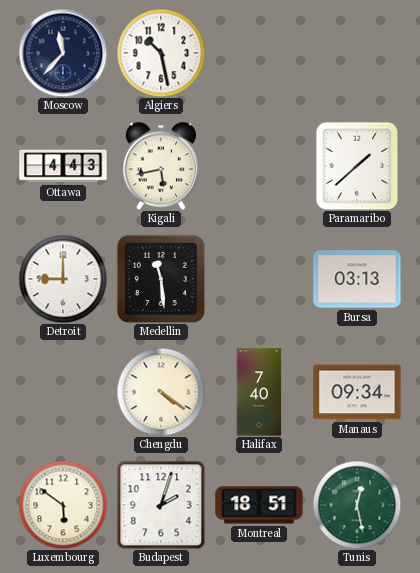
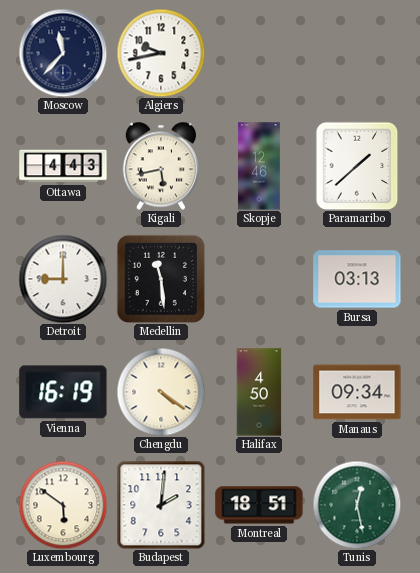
Algiers: 10:28 -> 9:43
Skopje: none -> 12:46
Vienna: none -> 16:19
Halifax: 7:40 -> 4:50
Budapest: 2:03 -> 2:01
